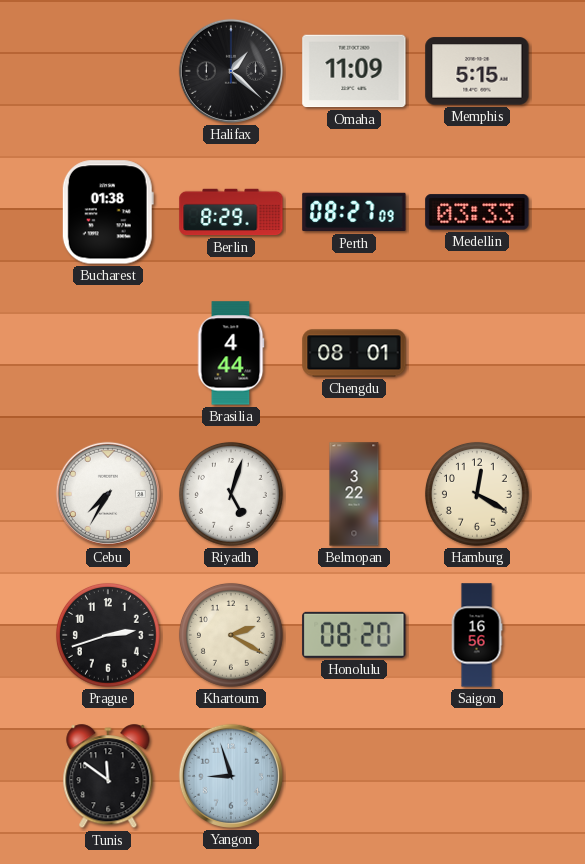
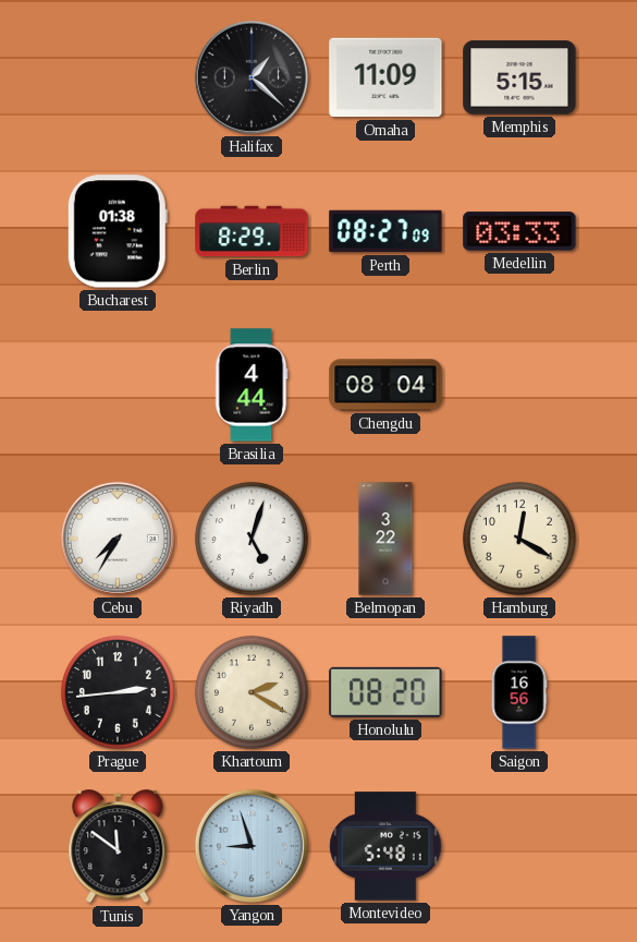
Chengdu: 08:01 -> 08:04
Prague: 2:42 -> 2:44
Montevideo: none -> 5:48
